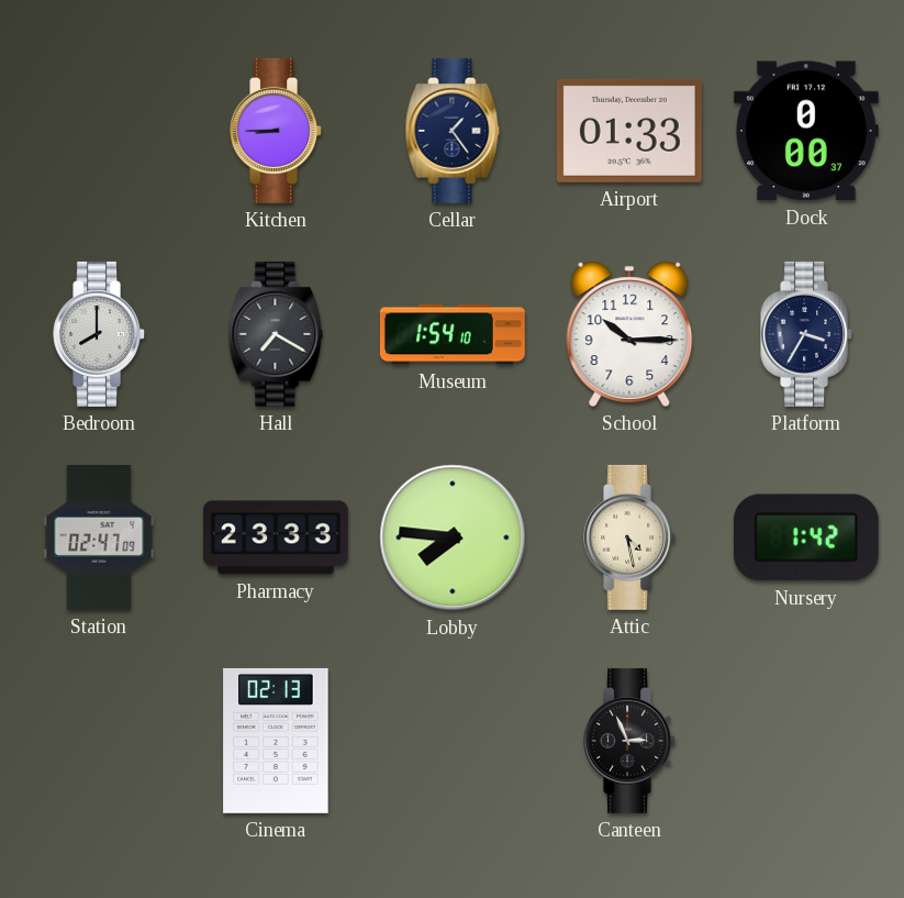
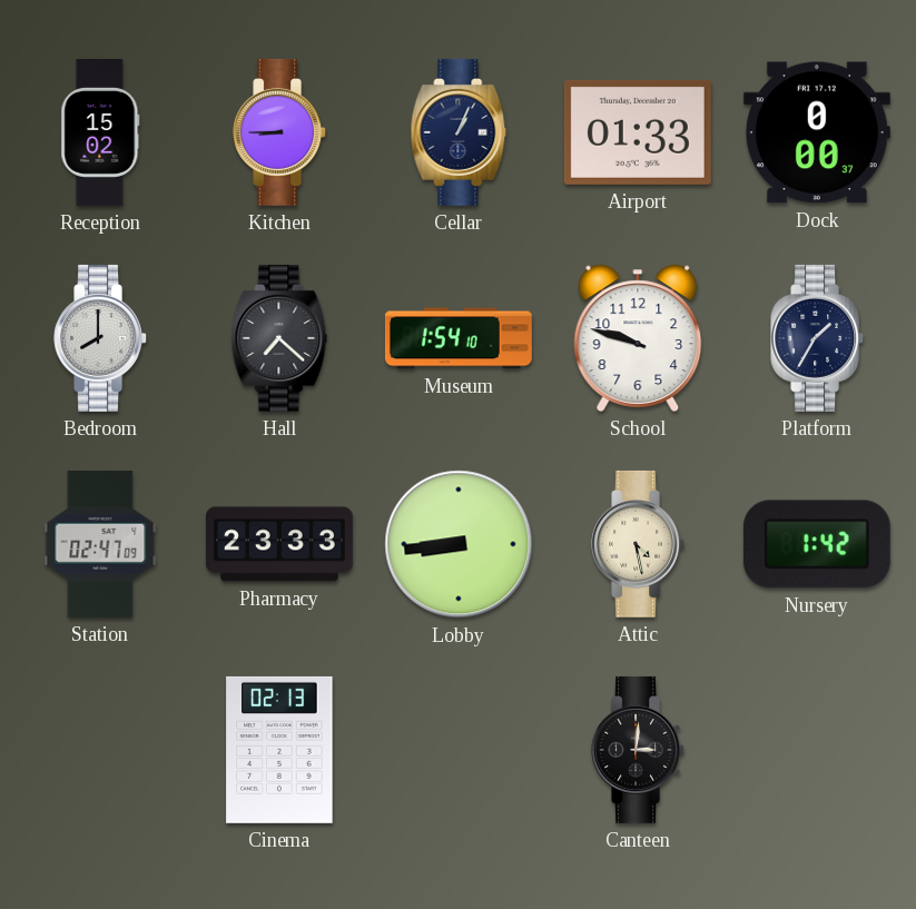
Reception: none -> 15:02
Cellar: 1:24 -> 1:04
Hall: 7:20 -> 7:22
School: 10:15 -> 9:48
Platform: 3:35 -> 1:35
Lobby: 7:46 -> 8:44
Canteen: 2:56 -> 3:01
